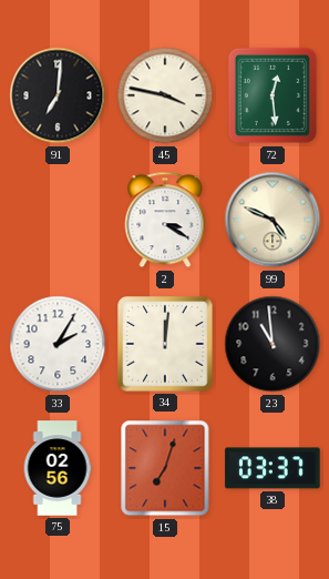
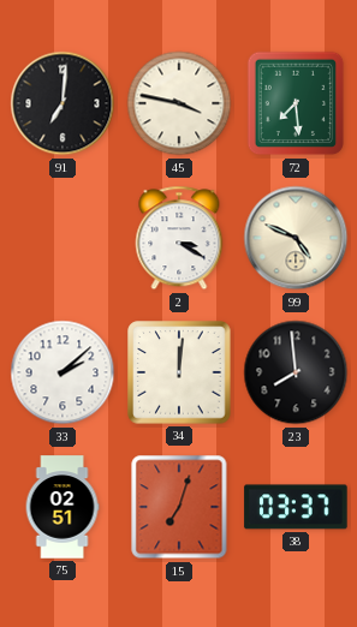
72: 12:29 -> 7:29
33: 2:05 -> 2:08
23: 10:59 -> 7:59
75: 02:56 -> 02:51
